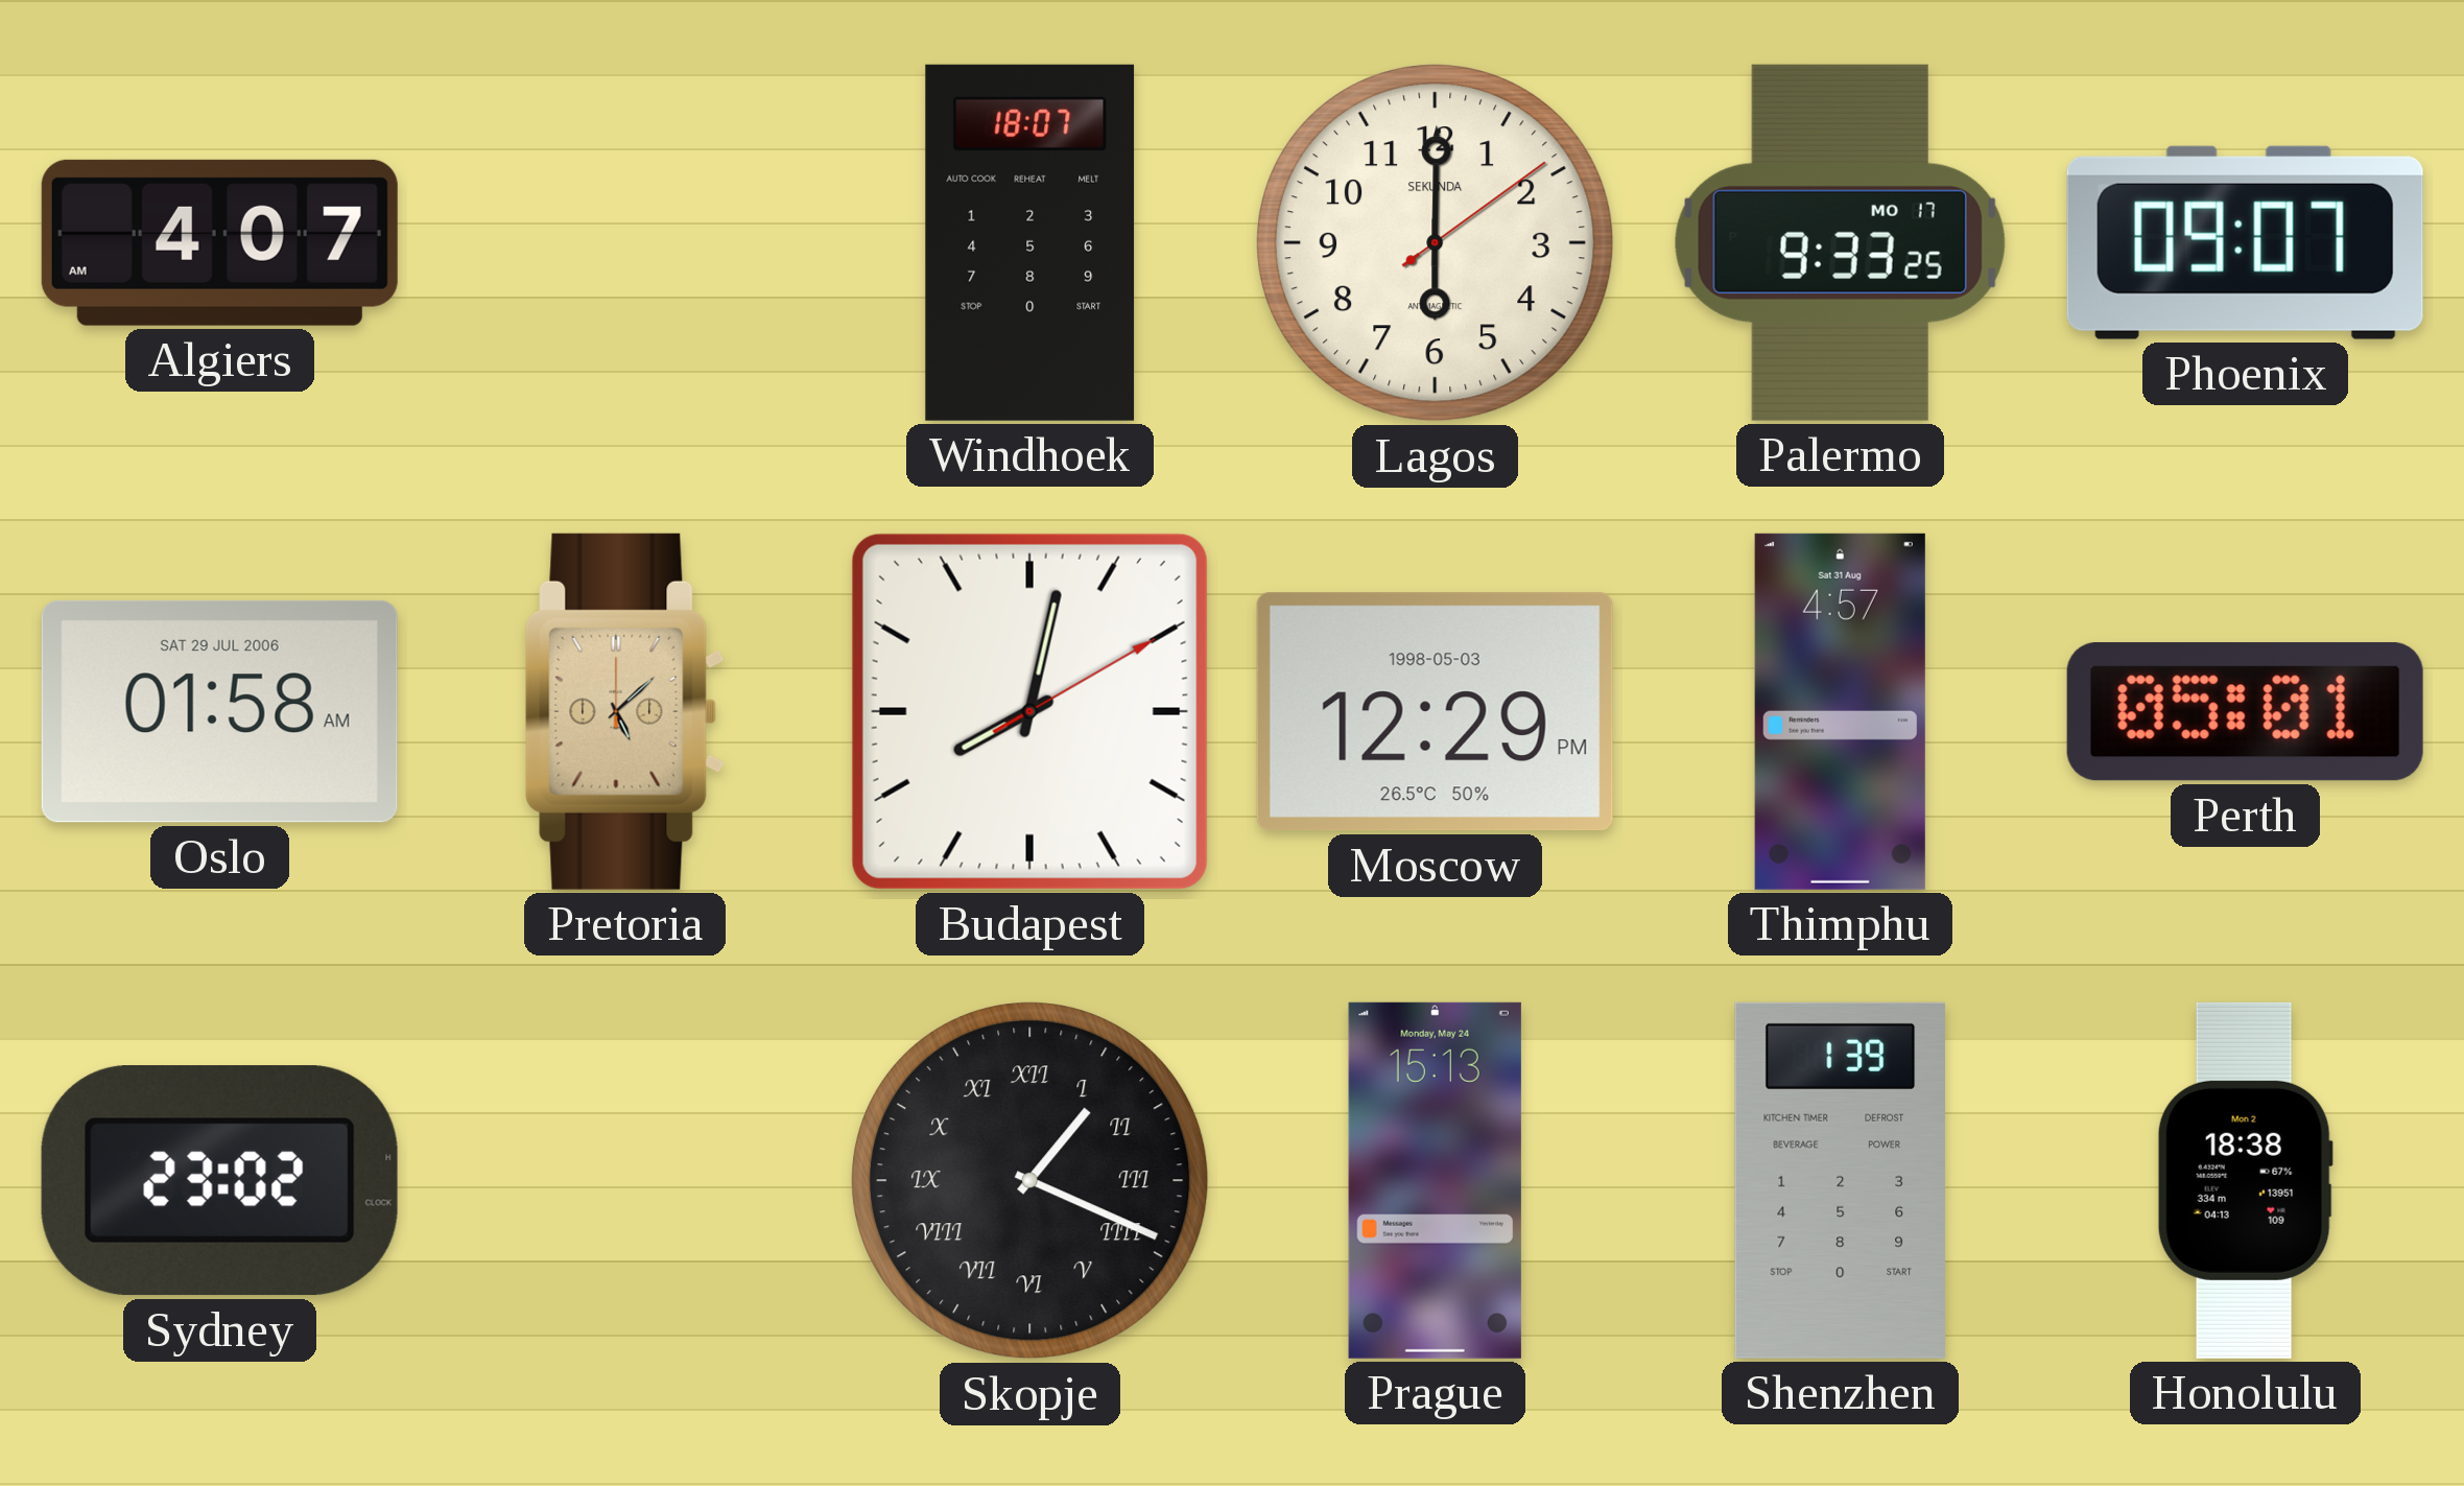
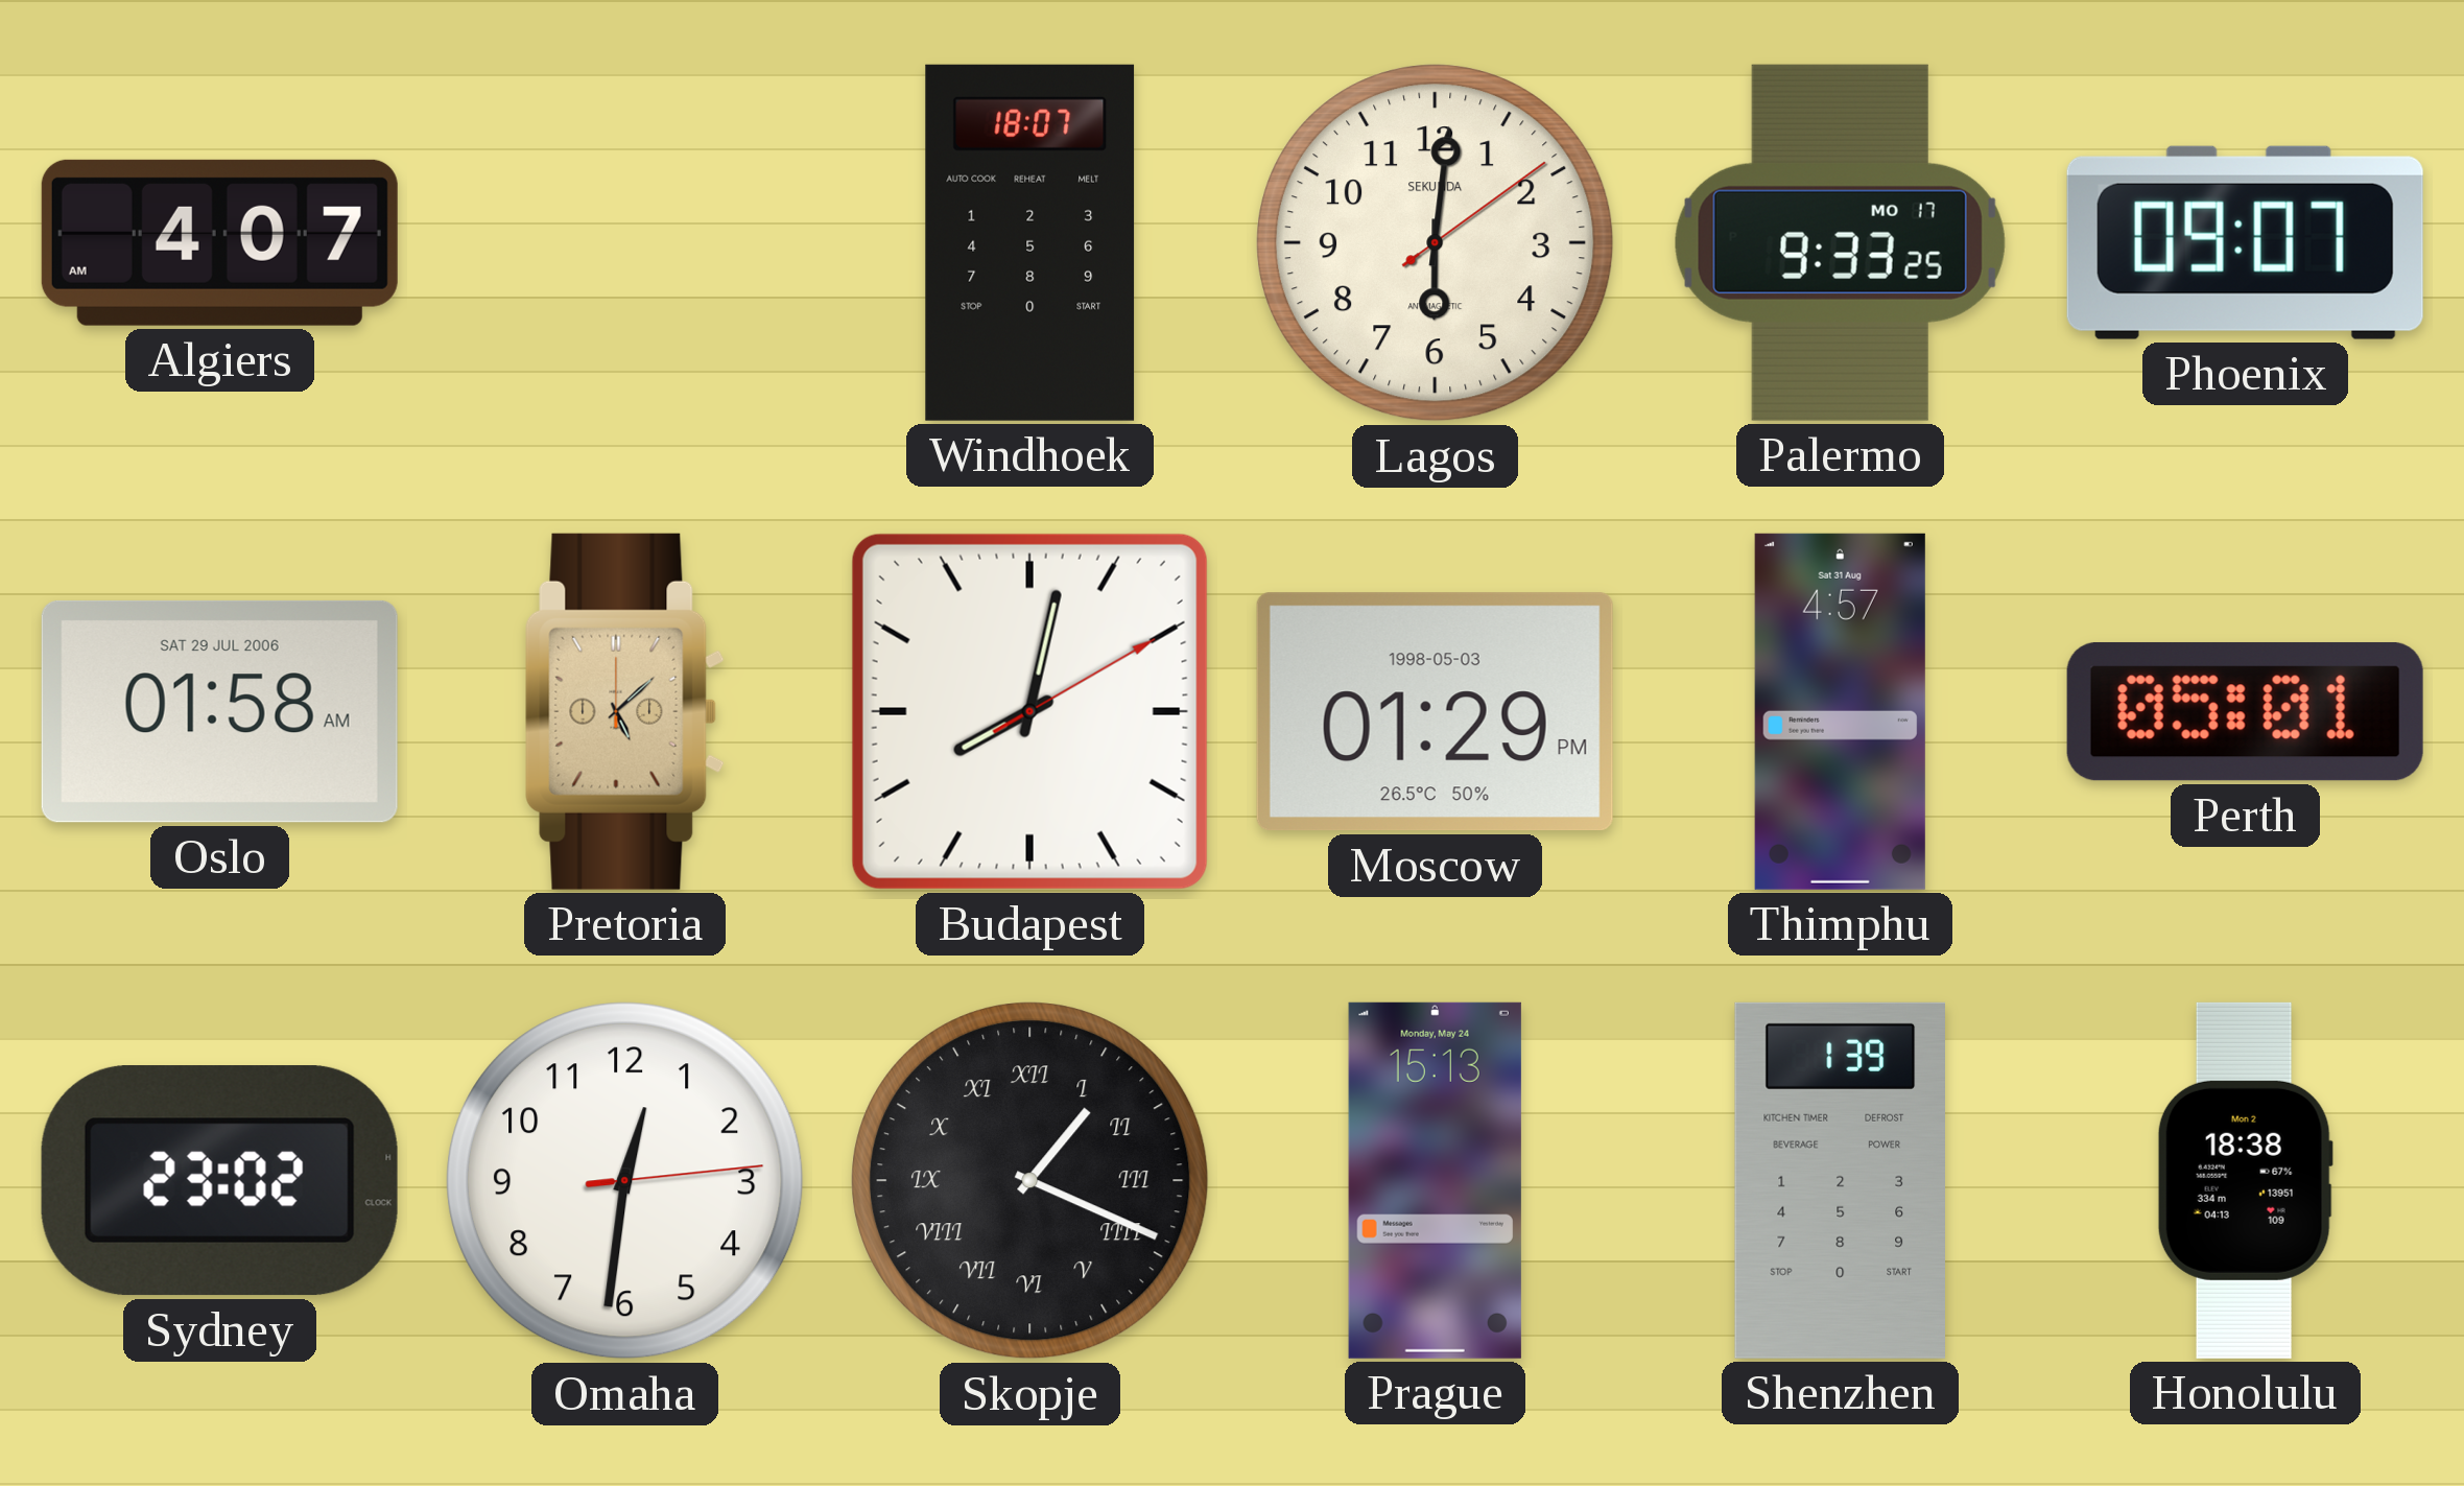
Lagos: 6:00 -> 6:01
Moscow: 12:29 -> 01:29
Omaha: none -> 12:31
